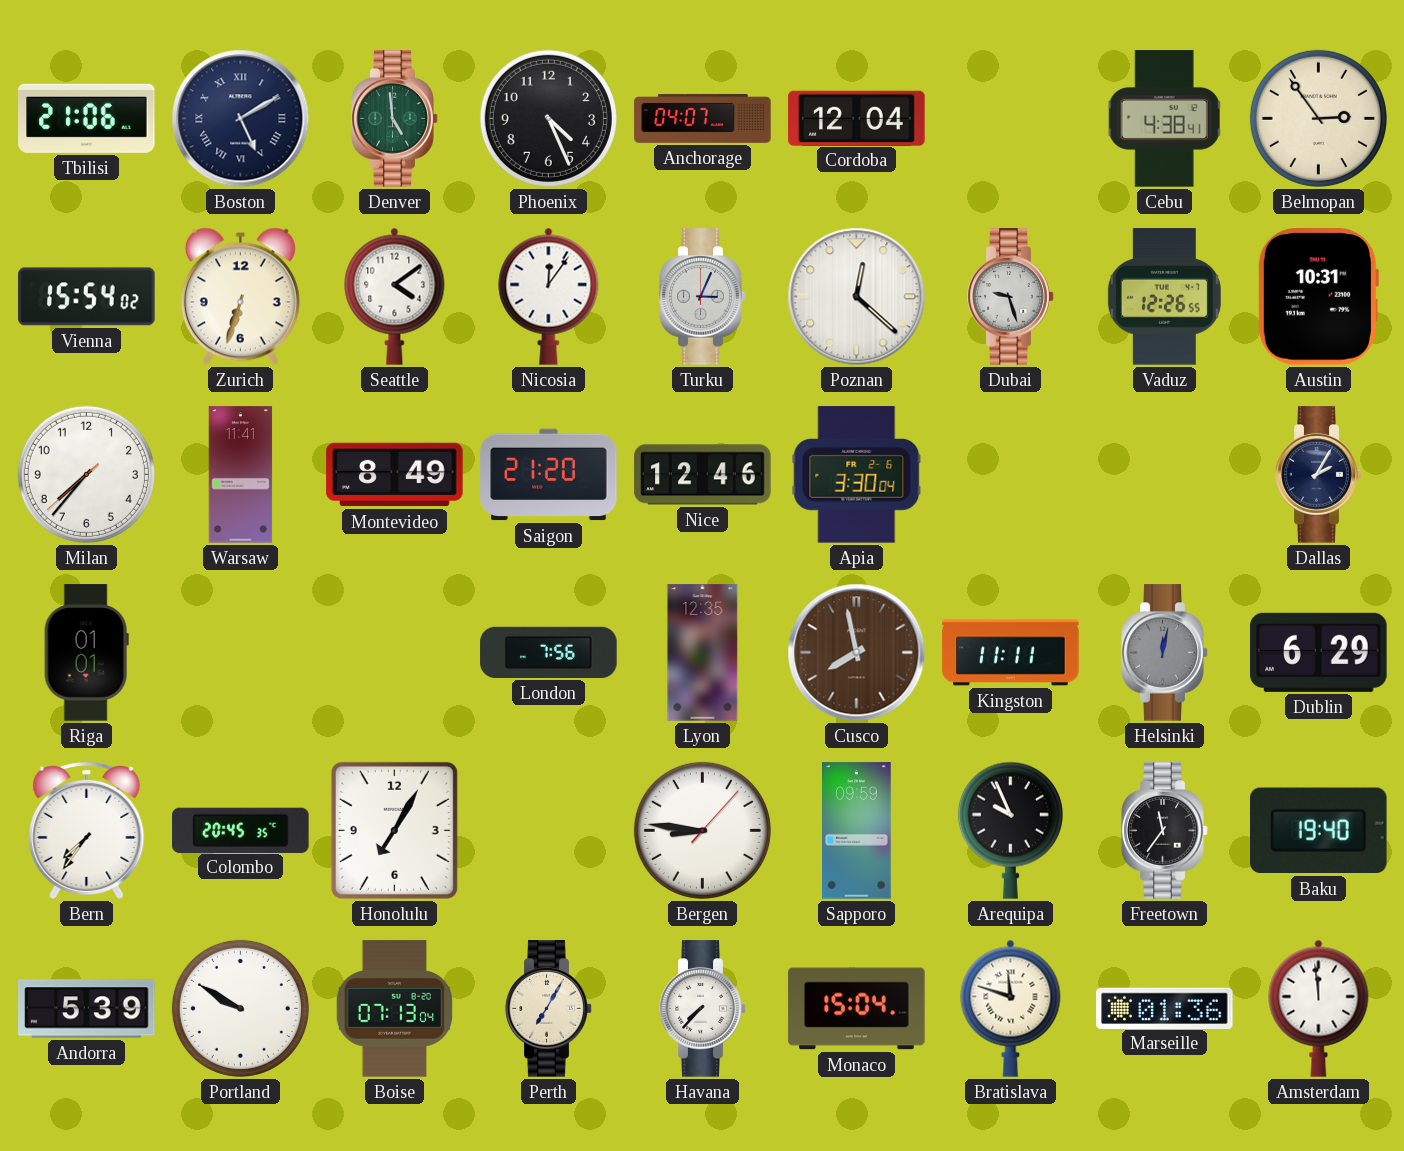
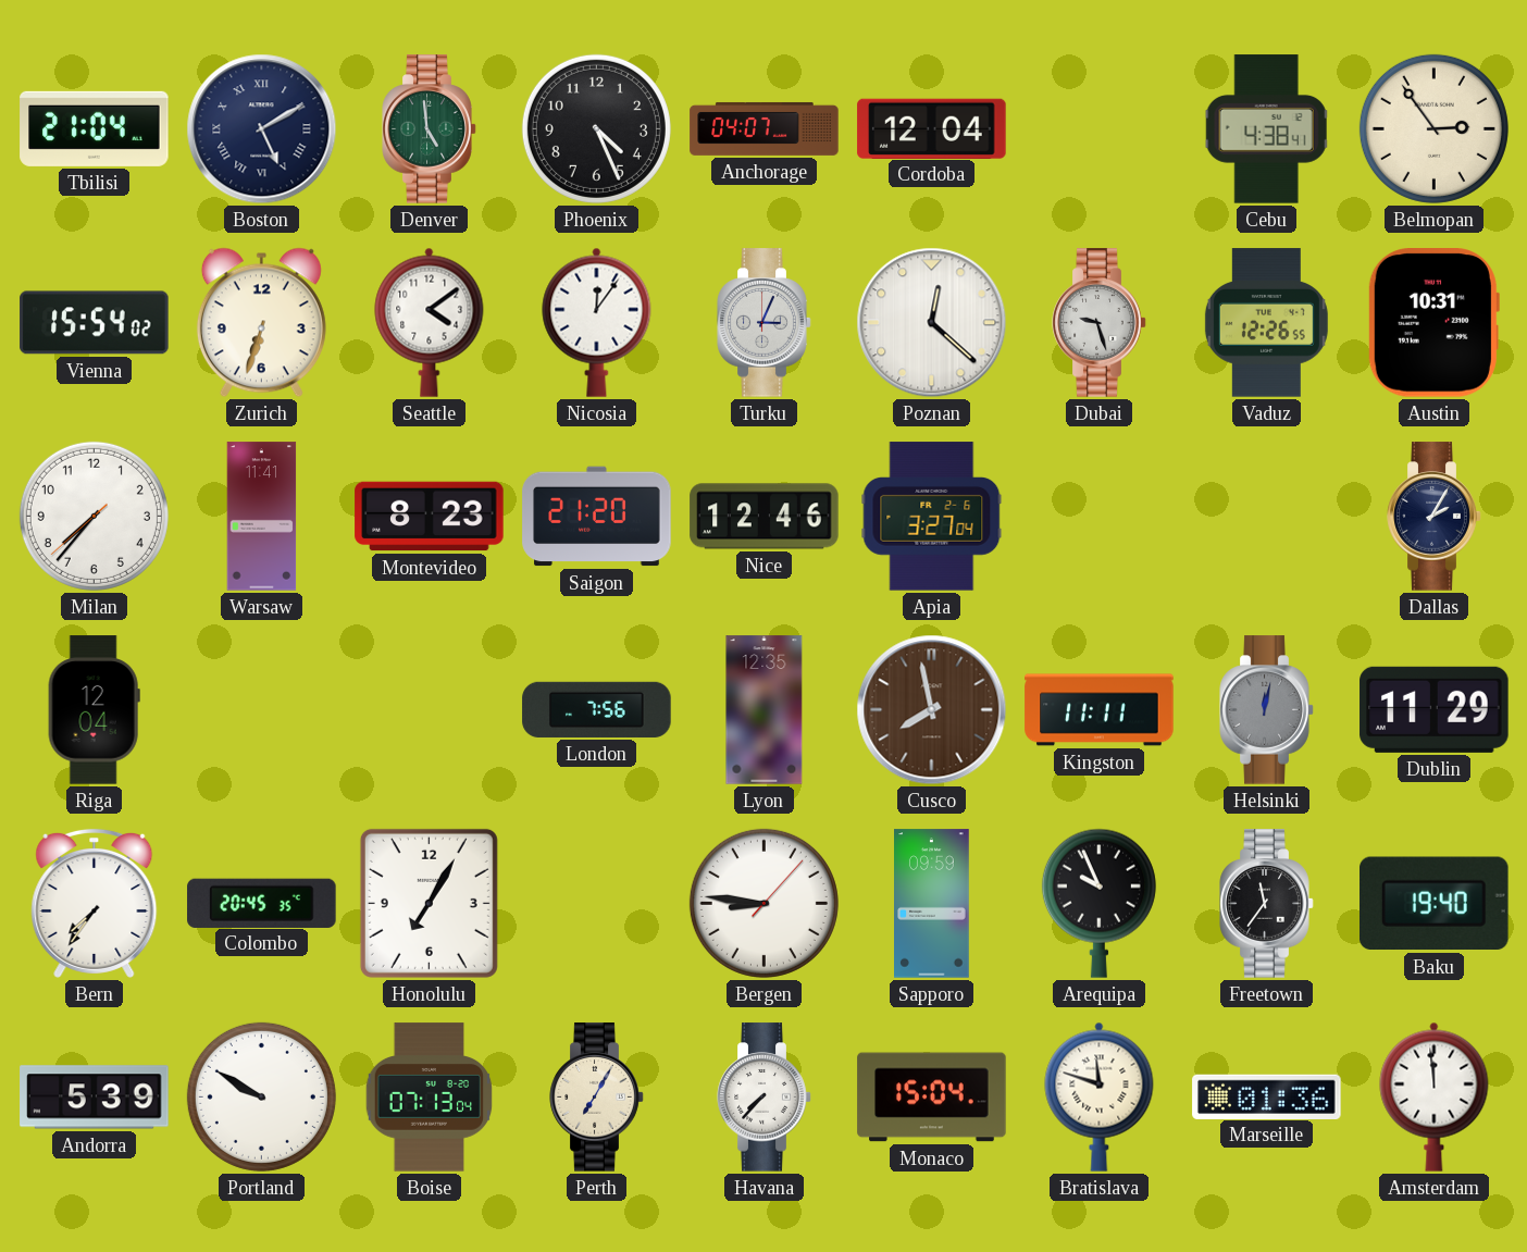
Tbilisi: 21:06 -> 21:04
Montevideo: 8:49 -> 8:23
Apia: 3:30 -> 3:27
Riga: 01:01 -> 12:04
Dublin: 6:29 -> 11:29
